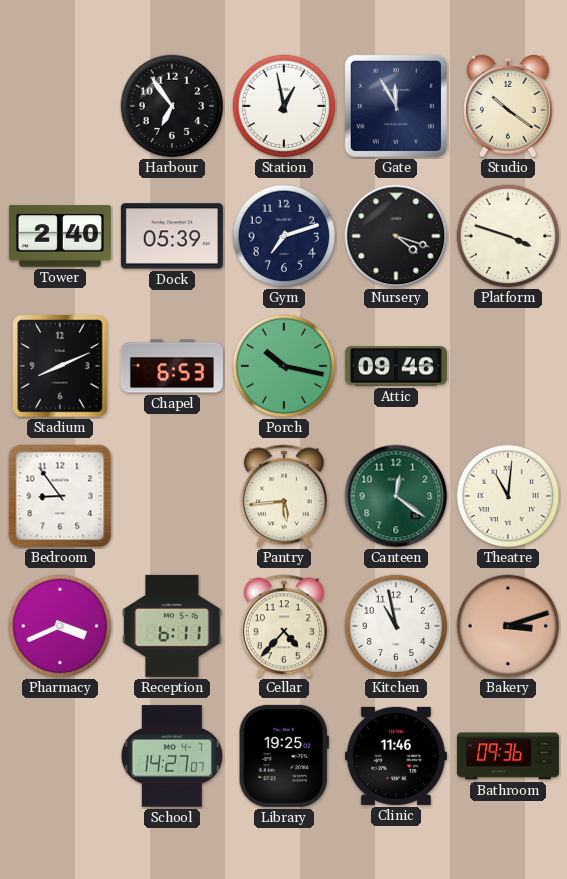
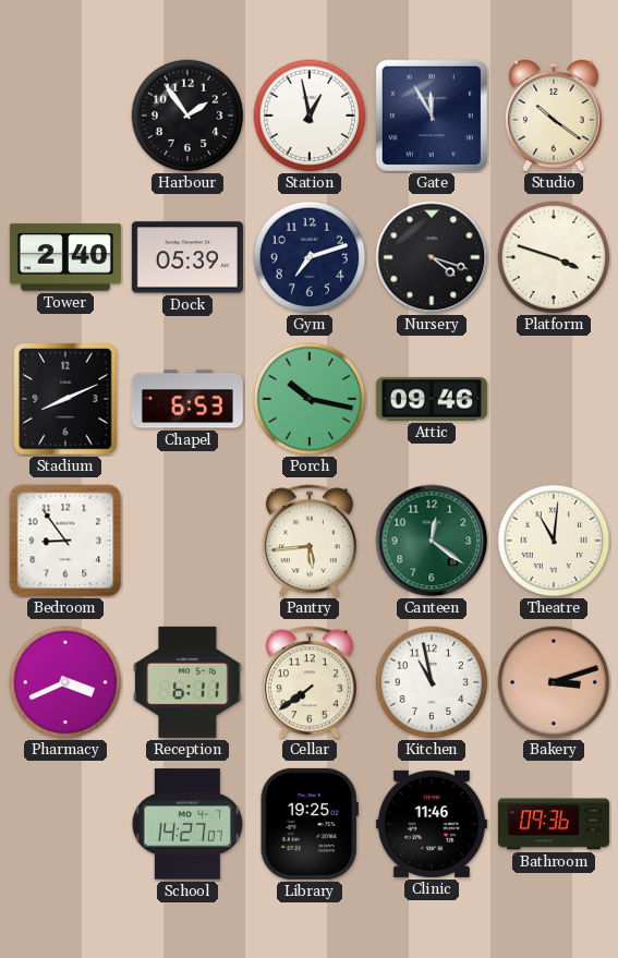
Harbour: 6:54 -> 1:54
Cellar: 4:37 -> 7:39
